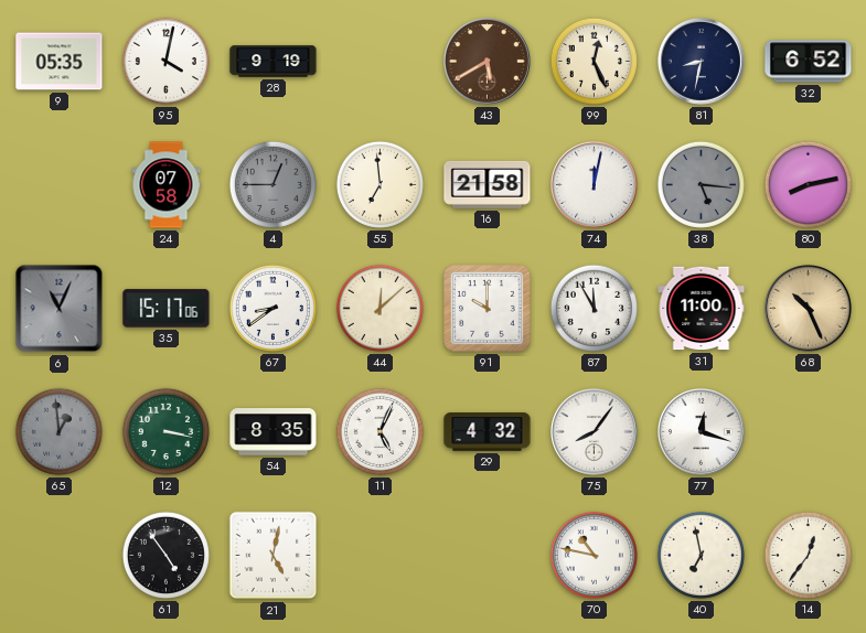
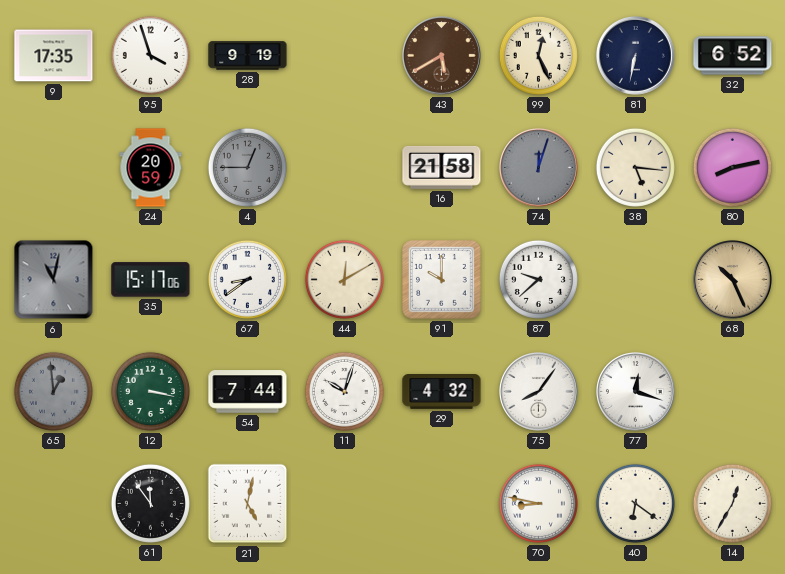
9: 05:35 -> 17:35
95: 4:02 -> 3:57
81: 8:32 -> 6:32
24: 07:58 -> 20:59
55: 6:59 -> none
74: 12:02 -> 12:03
74 dial: white -> grey
38 dial: grey -> cream
6: 11:04 -> 11:02
44: 12:08 -> 12:10
87: 11:55 -> 9:38
31: 11:00 -> none
54: 8:35 -> 7:44
11: 5:04 -> 10:03
61: 4:54 -> 11:54
70: 10:47 -> 8:47
40: 6:58 -> 6:21
14: 12:36 -> 12:35
